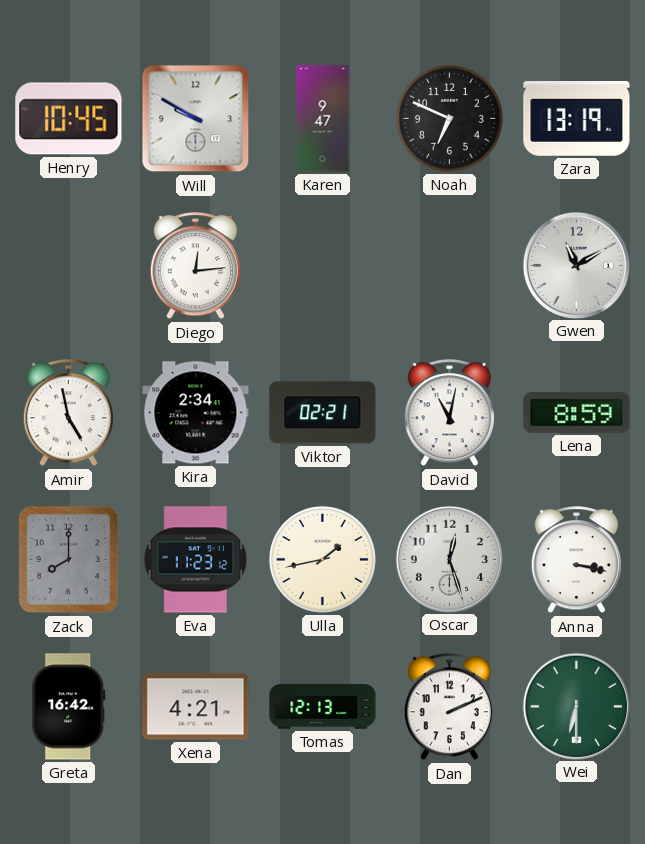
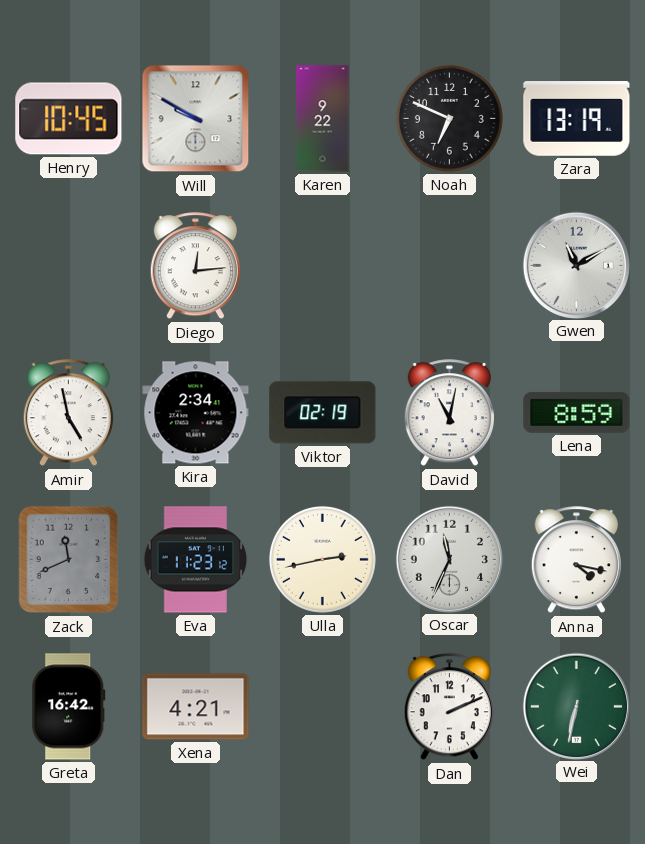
Karen: 9:47 -> 9:22
Viktor: 02:21 -> 02:19
Zack: 8:00 -> 11:41
Ulla: 1:43 -> 2:43
Oscar: 12:27 -> 11:34
Anna: 3:17 -> 4:17
Tomas: 12:13 -> none
Wei: 6:30 -> 6:32
